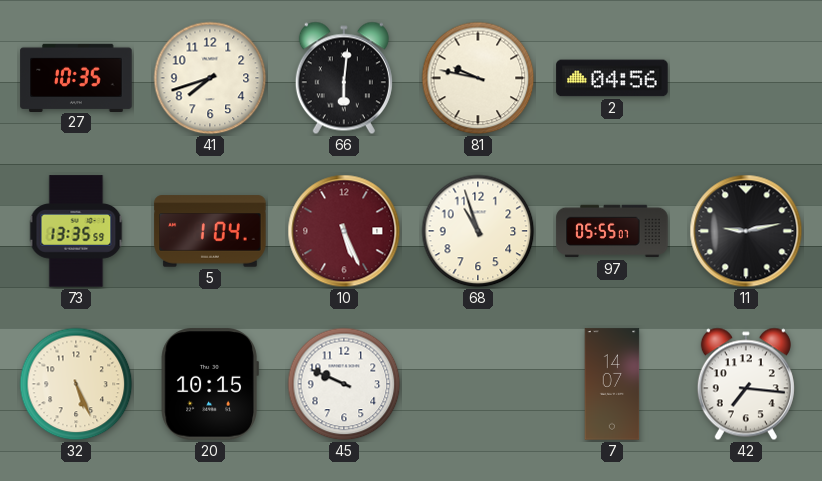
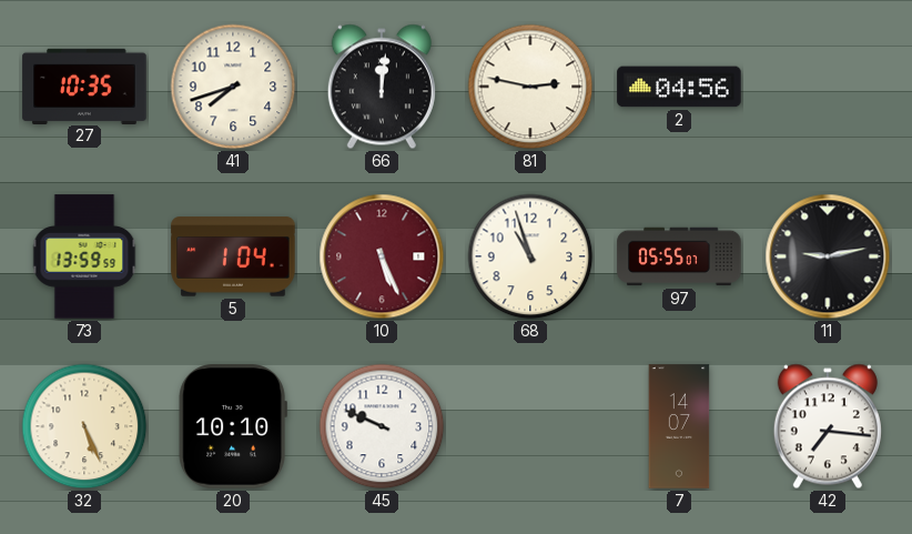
66: 6:01 -> 12:01
81: 9:47 -> 2:47
73: 13:35 -> 13:59
20: 10:15 -> 10:10
